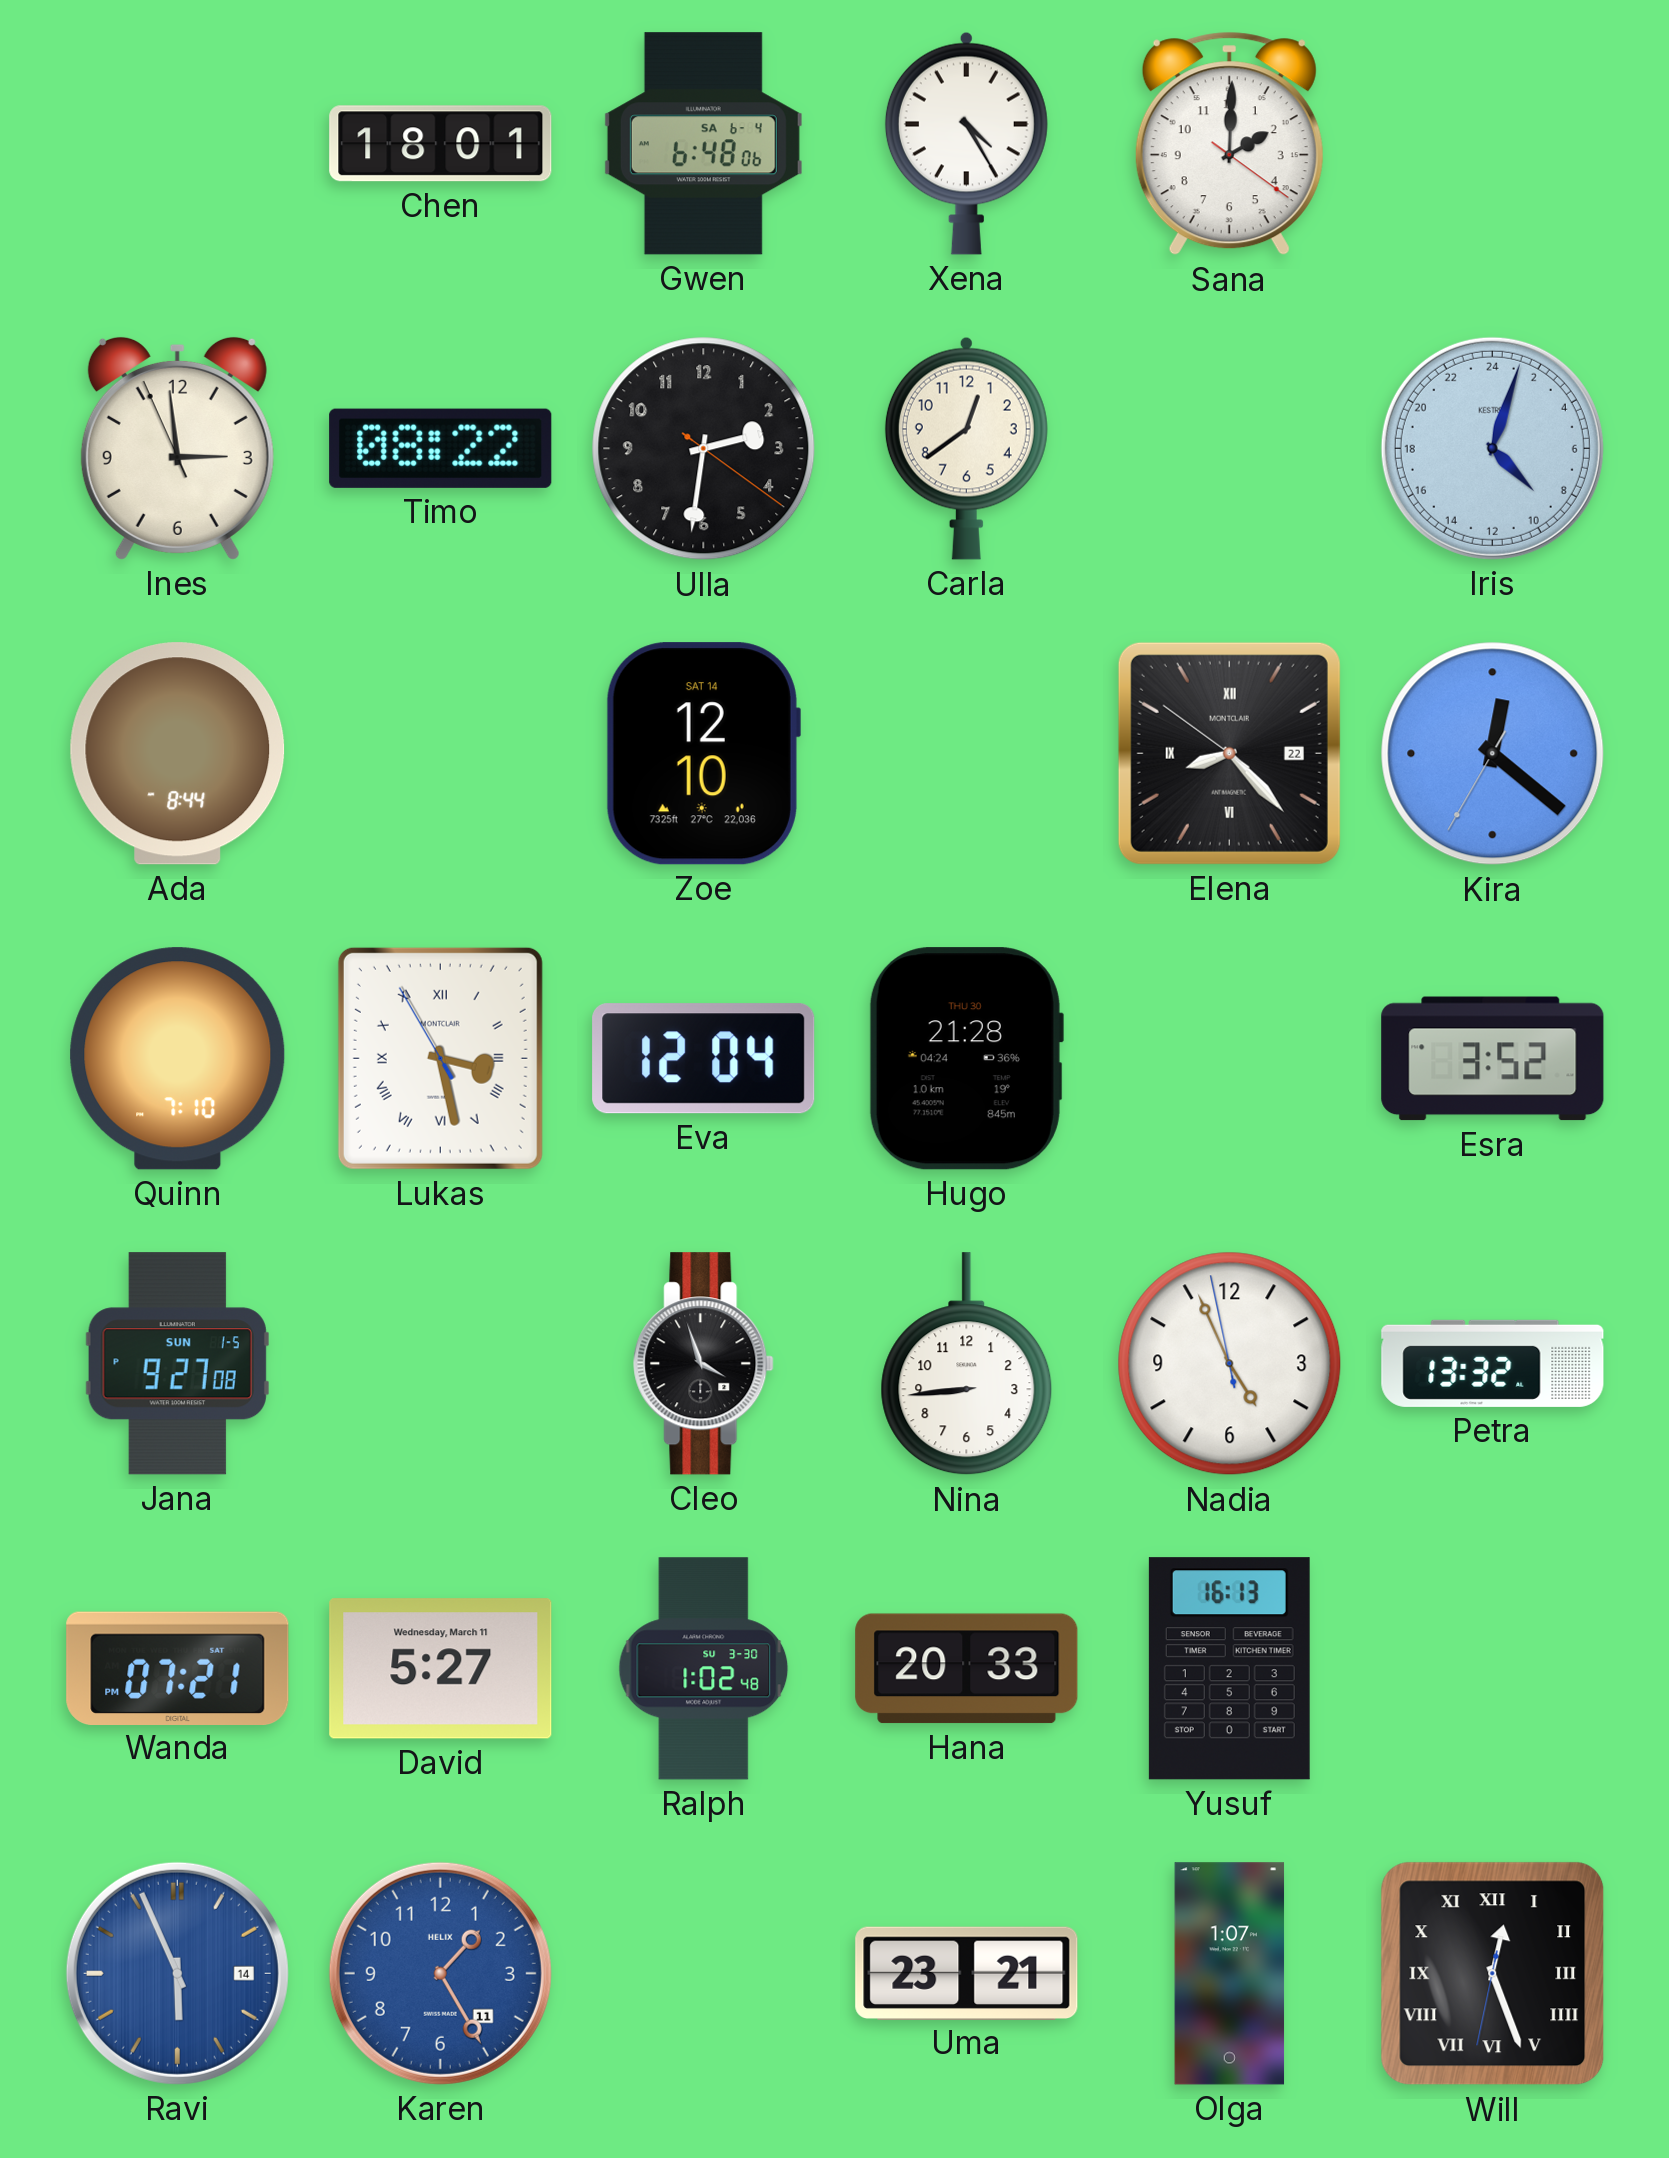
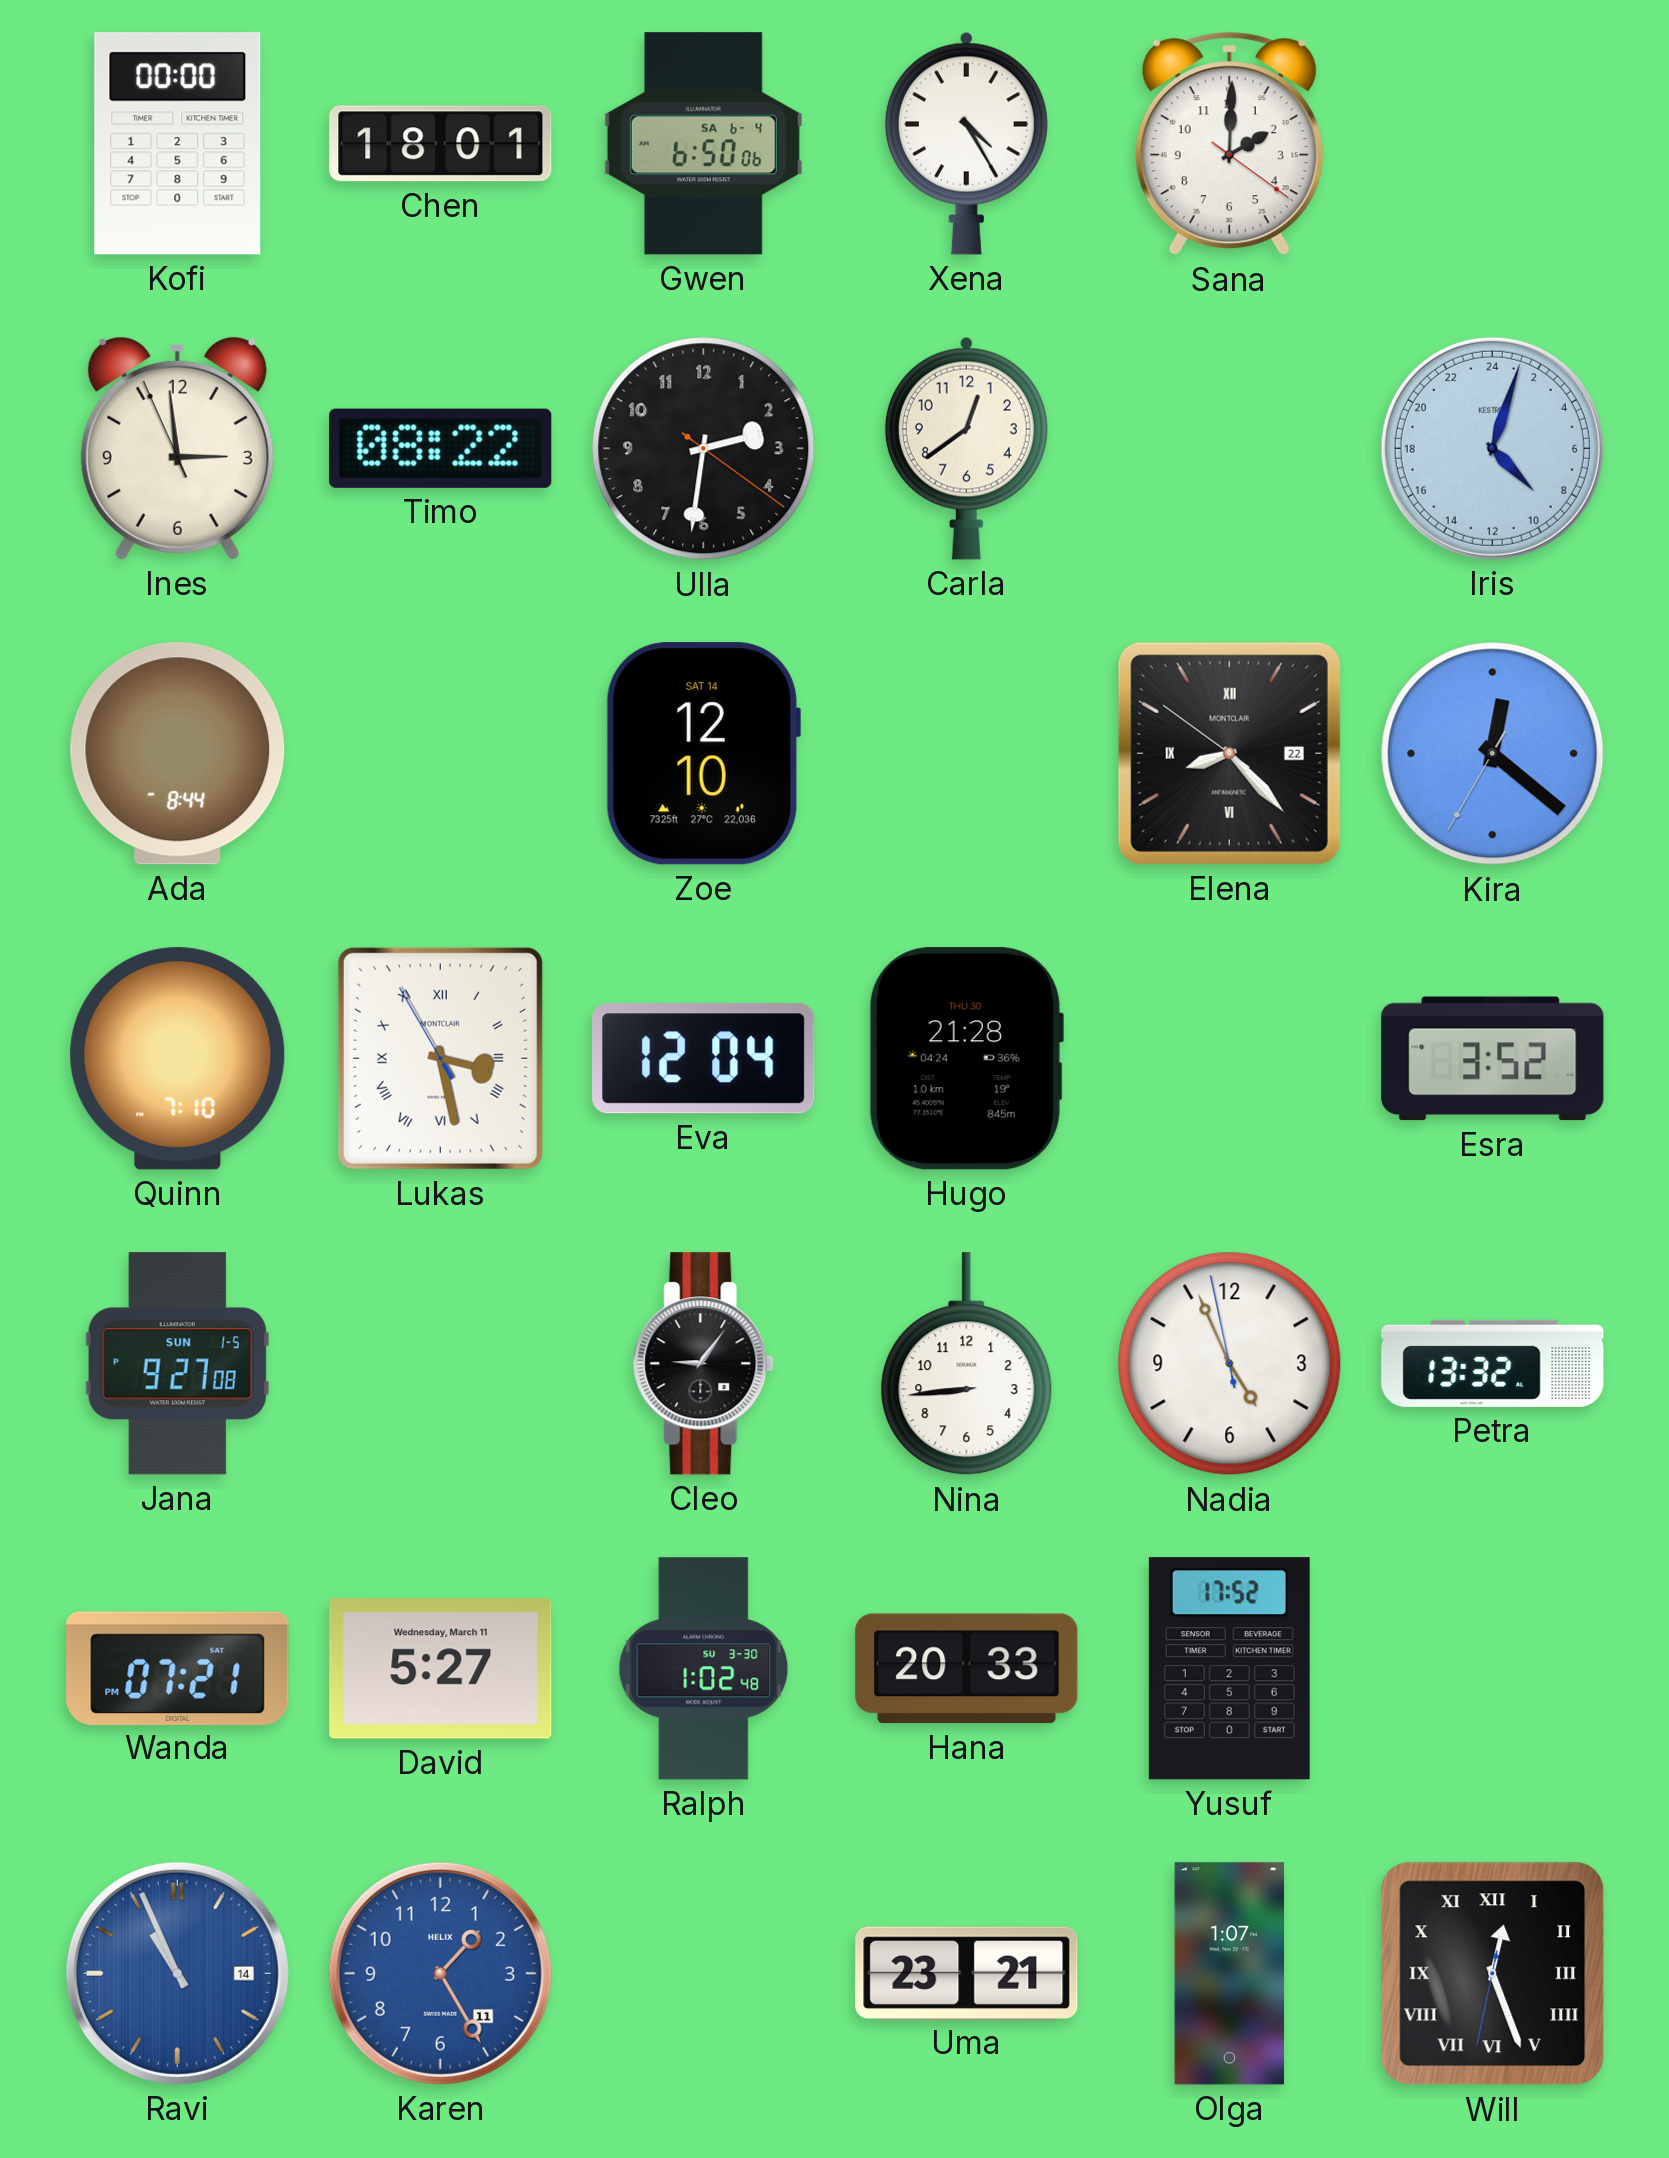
Kofi: none -> 00:00
Gwen: 6:48 -> 6:50
Cleo: 3:57 -> 9:06
Yusuf: 16:13 -> 17:52
Ravi: 5:56 -> 10:56
